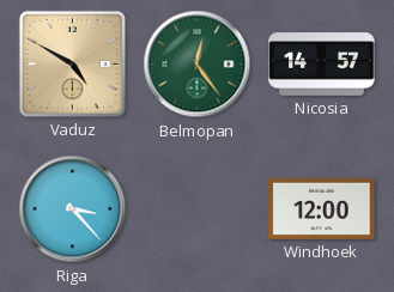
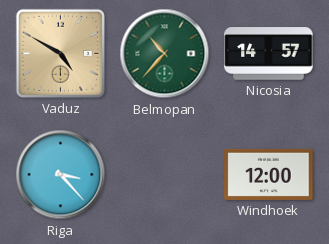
Belmopan: 12:24 -> 10:37
